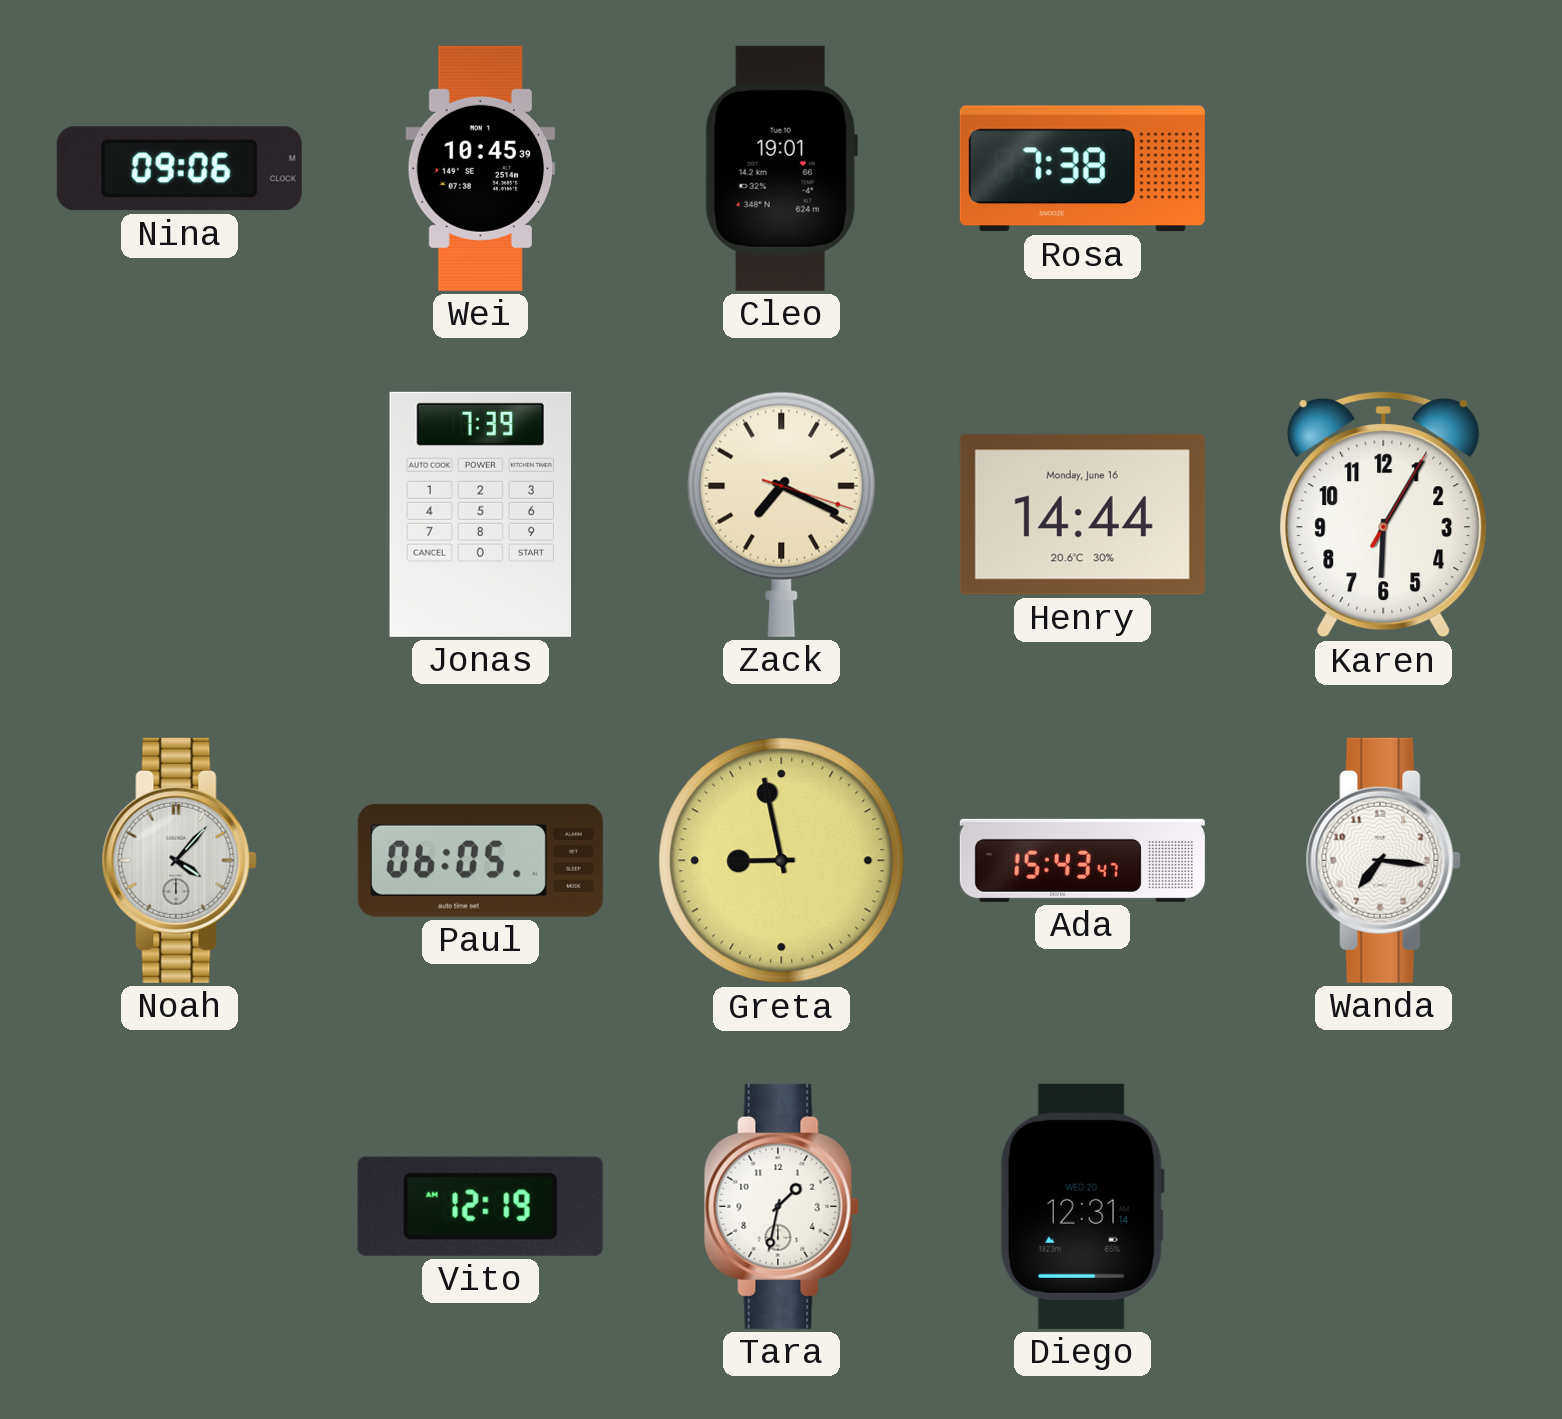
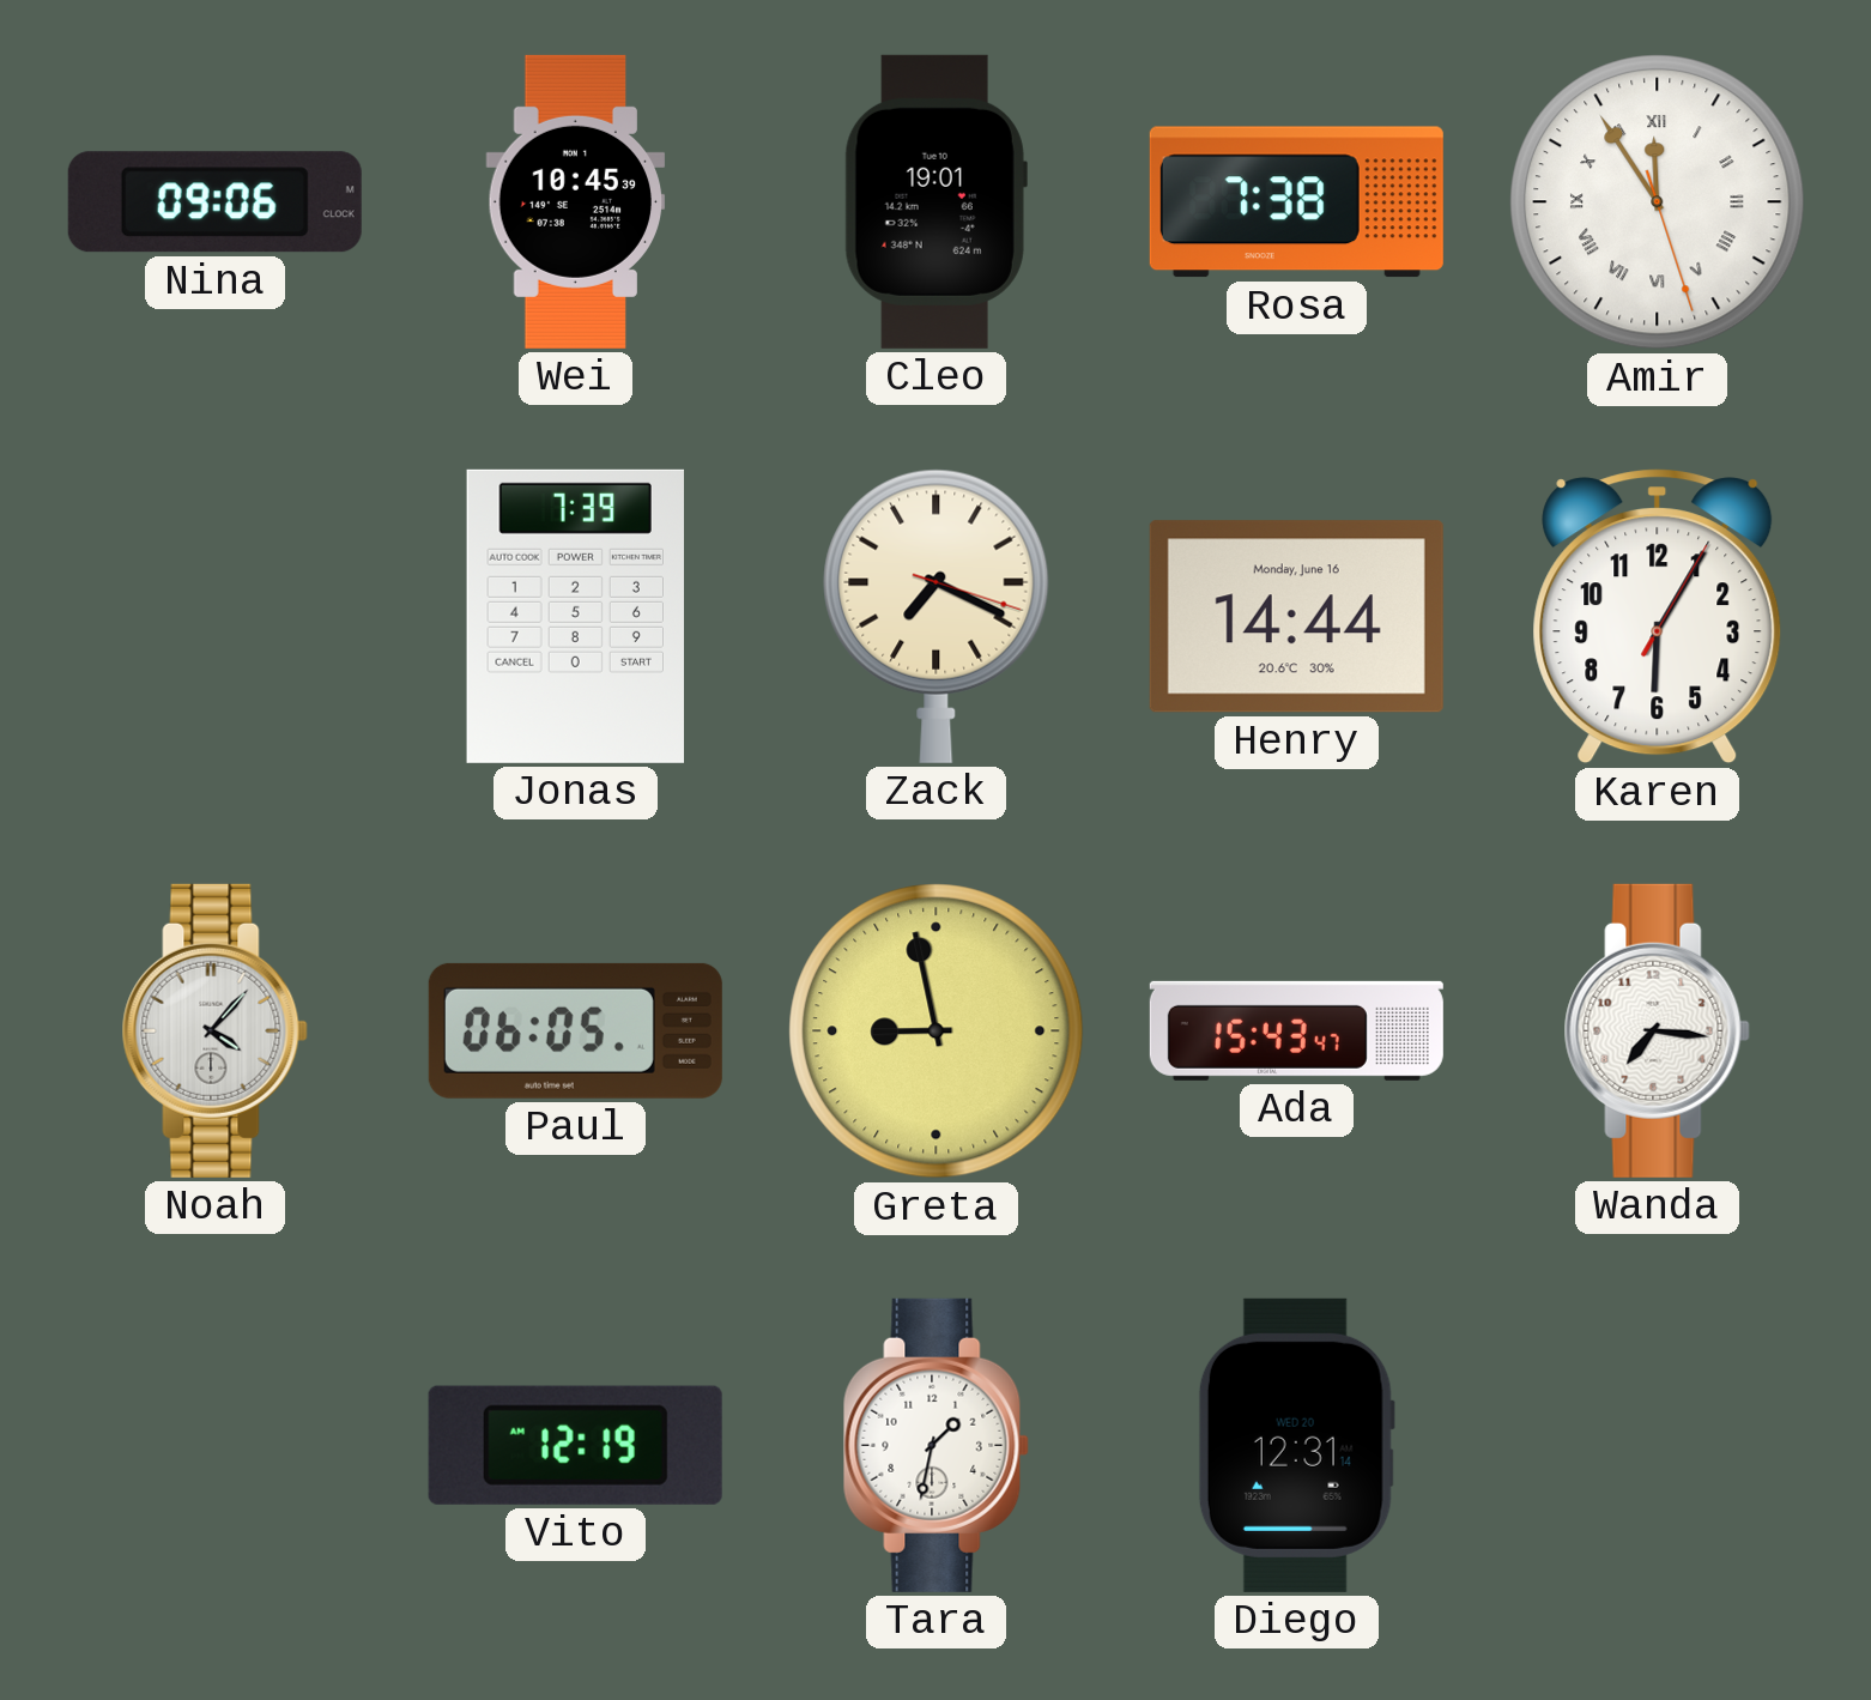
Amir: none -> 11:54
